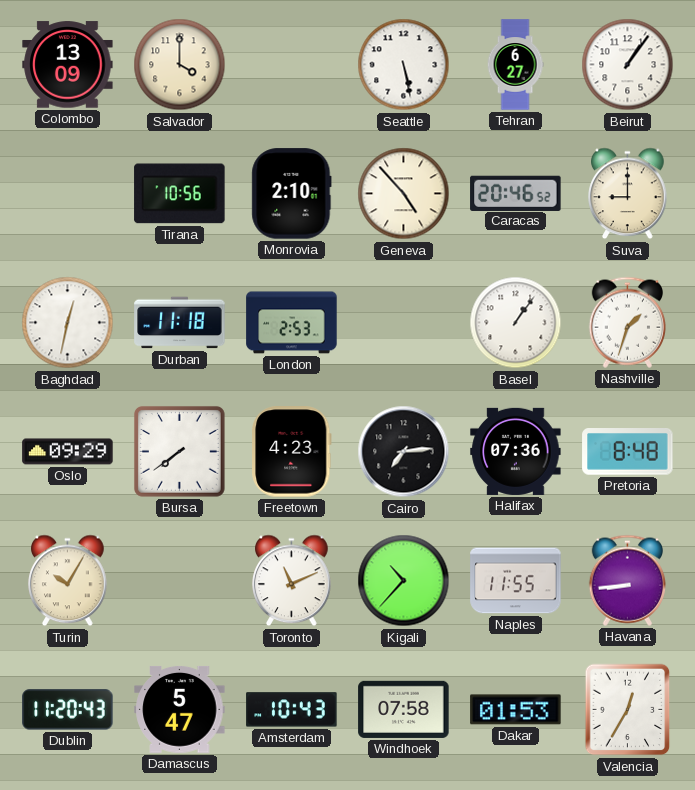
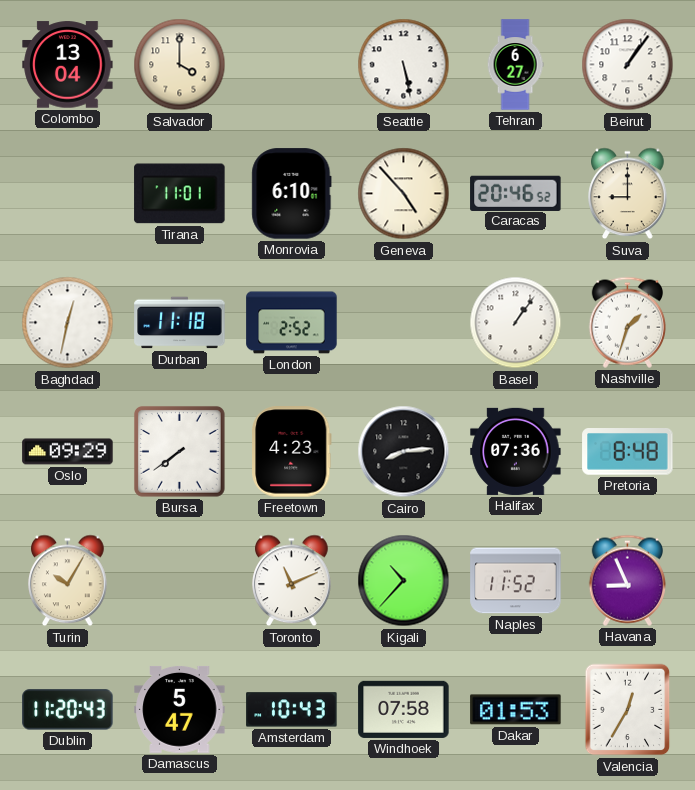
Colombo: 13:09 -> 13:04
Tirana: 10:56 -> 11:01
Monrovia: 2:10 -> 6:10
London: 2:53 -> 2:52
Cairo: 7:14 -> 8:14
Naples: 11:55 -> 11:52
Havana: 8:44 -> 8:56
